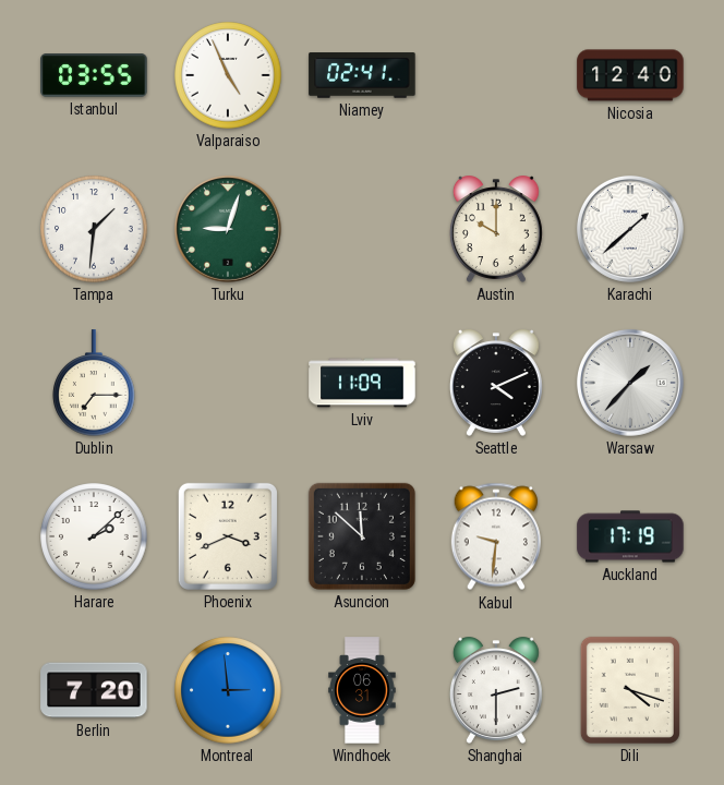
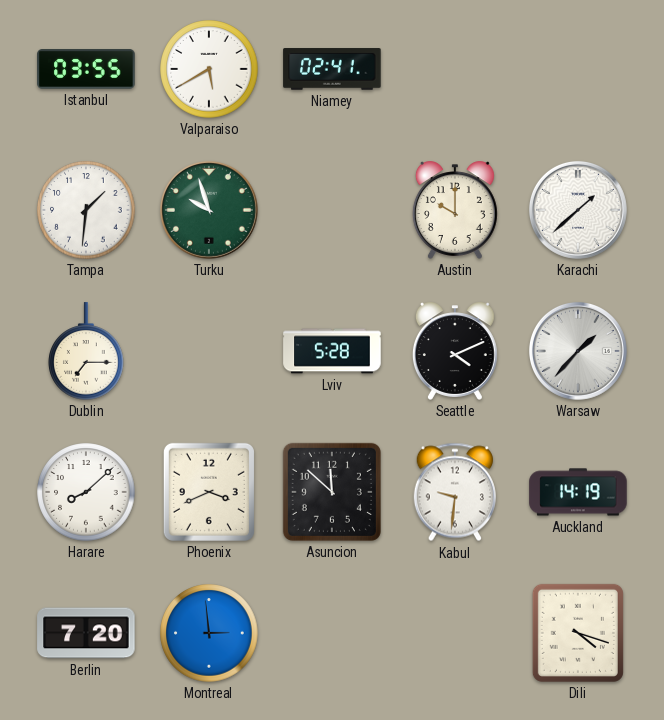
Valparaiso: 4:56 -> 5:40
Nicosia: 12:40 -> none
Turku: 9:03 -> 9:57
Lviv: 11:09 -> 5:28
Harare: 2:08 -> 8:08
Auckland: 17:19 -> 14:19
Windhoek: 06:31 -> none
Shanghai: 2:30 -> none
